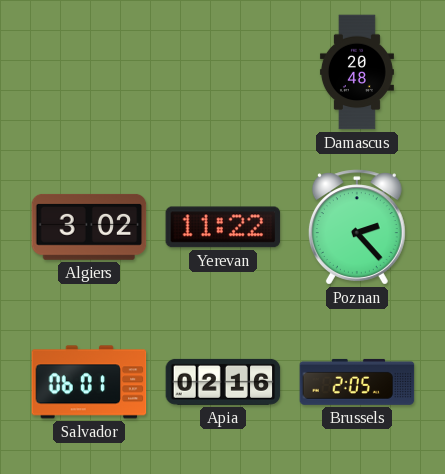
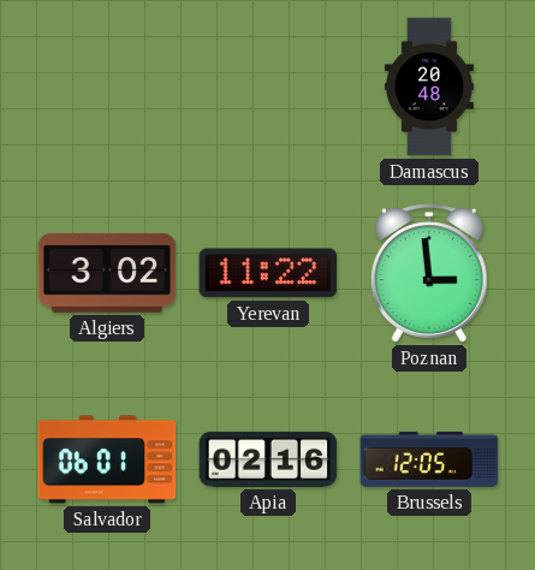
Poznan: 2:23 -> 2:59
Brussels: 2:05 -> 12:05
